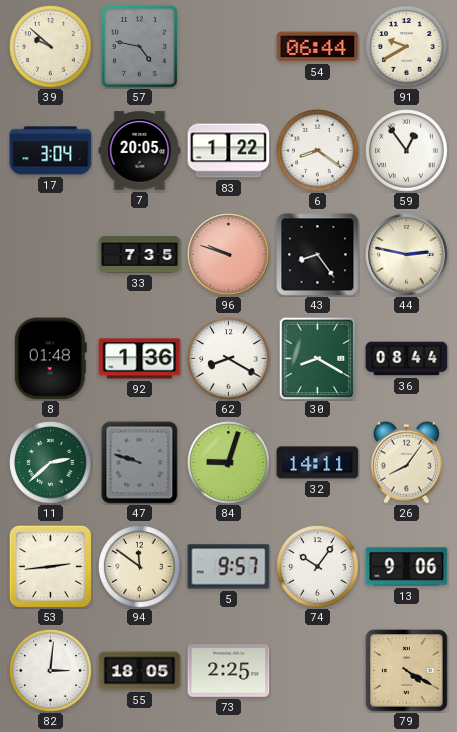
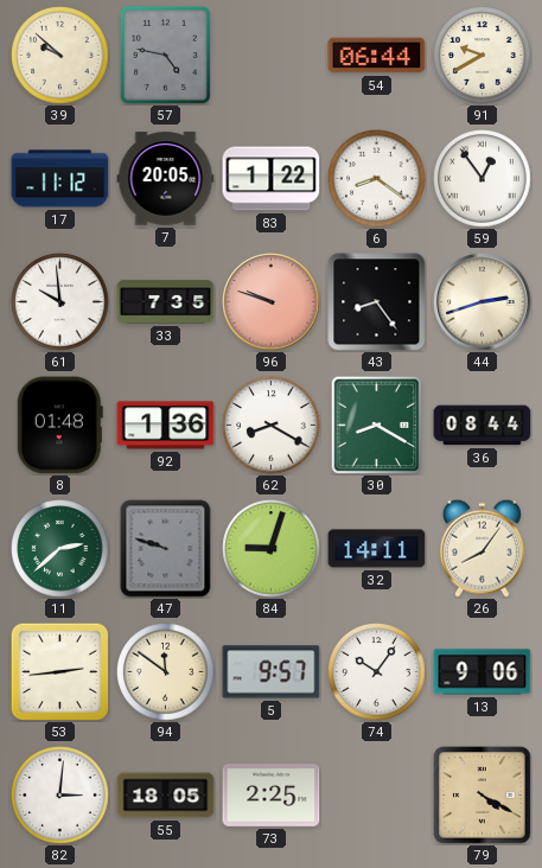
17: 3:04 -> 11:12
61: none -> 9:59
44: 2:47 -> 2:42
